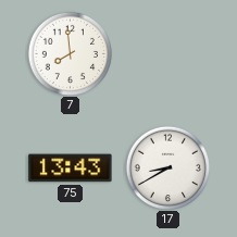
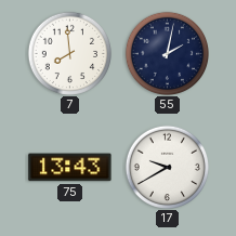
55: none -> 2:02
17: 8:40 -> 9:40
